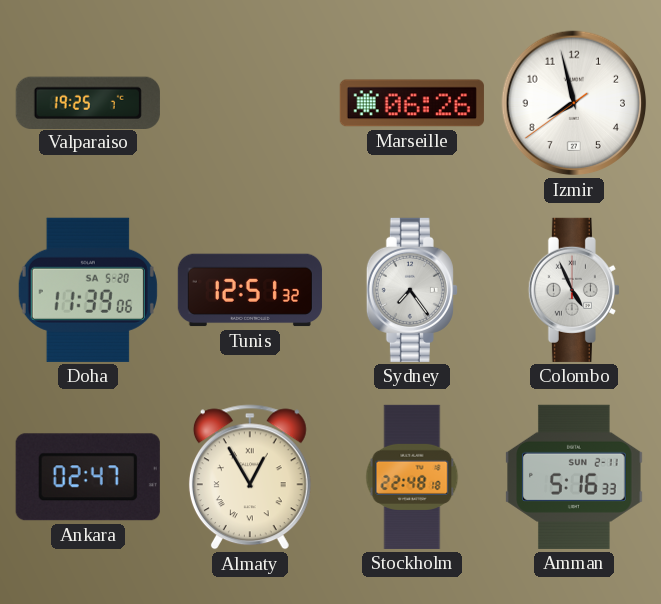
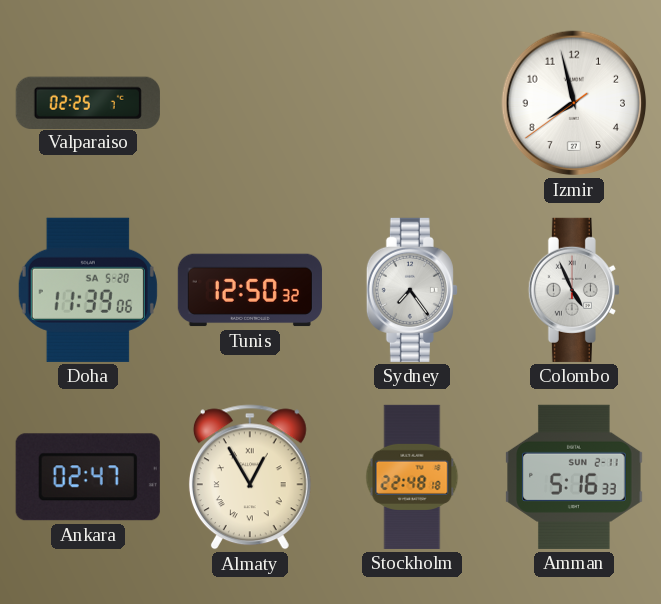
Valparaiso: 19:25 -> 02:25
Marseille: 06:26 -> none
Tunis: 12:51 -> 12:50
